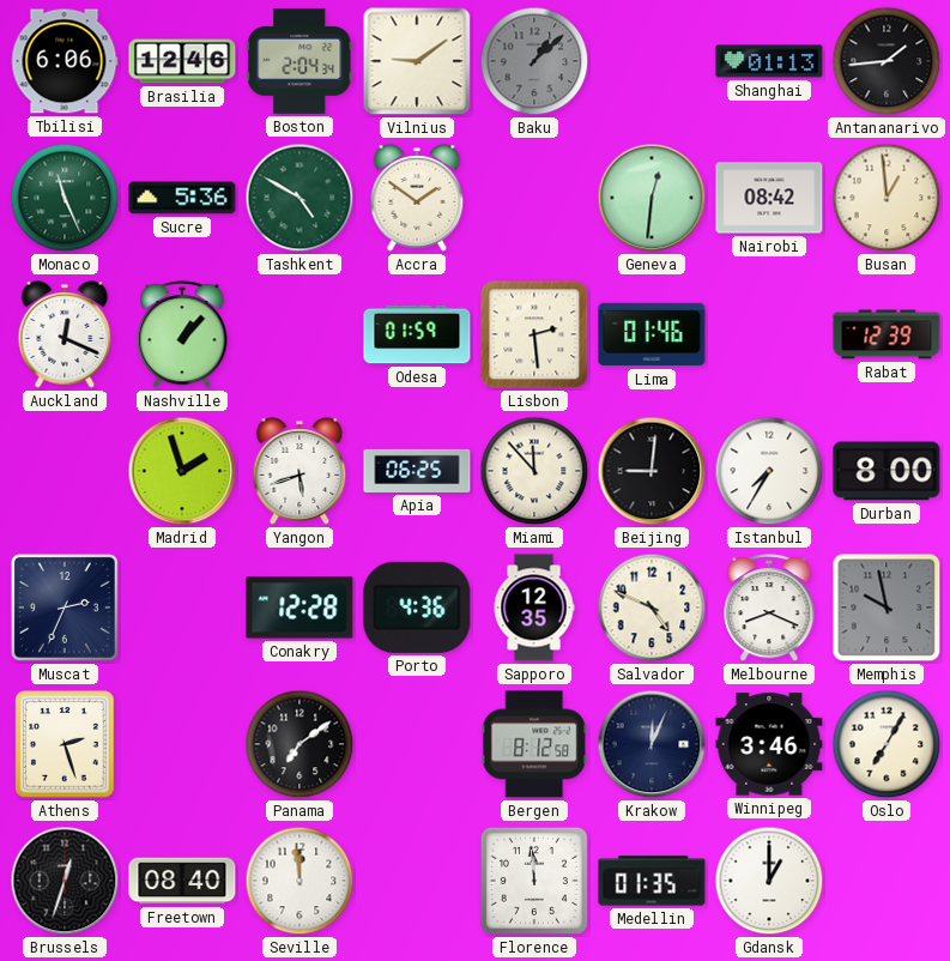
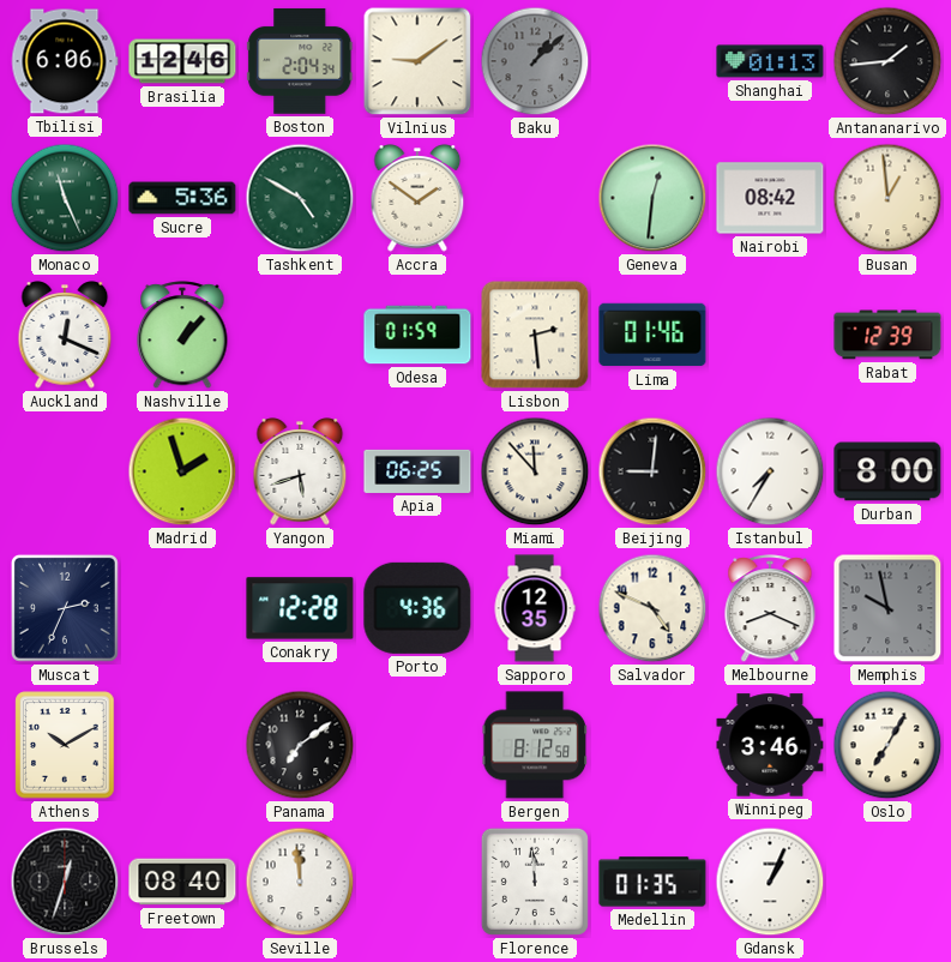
Athens: 2:27 -> 10:10
Krakow: 12:04 -> none
Gdansk: 1:00 -> 1:04
